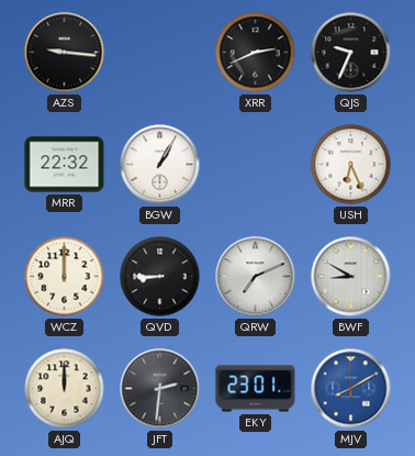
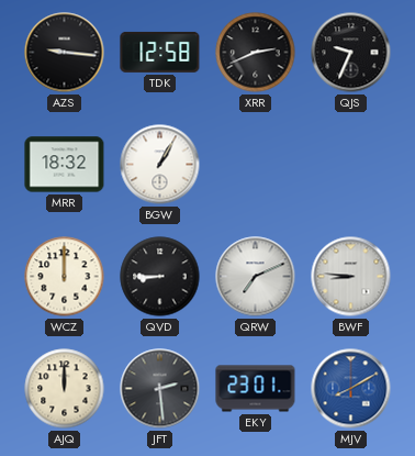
TDK: none -> 12:58
MRR: 22:32 -> 18:32
USH: 6:26 -> none
BWF: 8:50 -> 8:46
JFT: 2:31 -> 2:29
